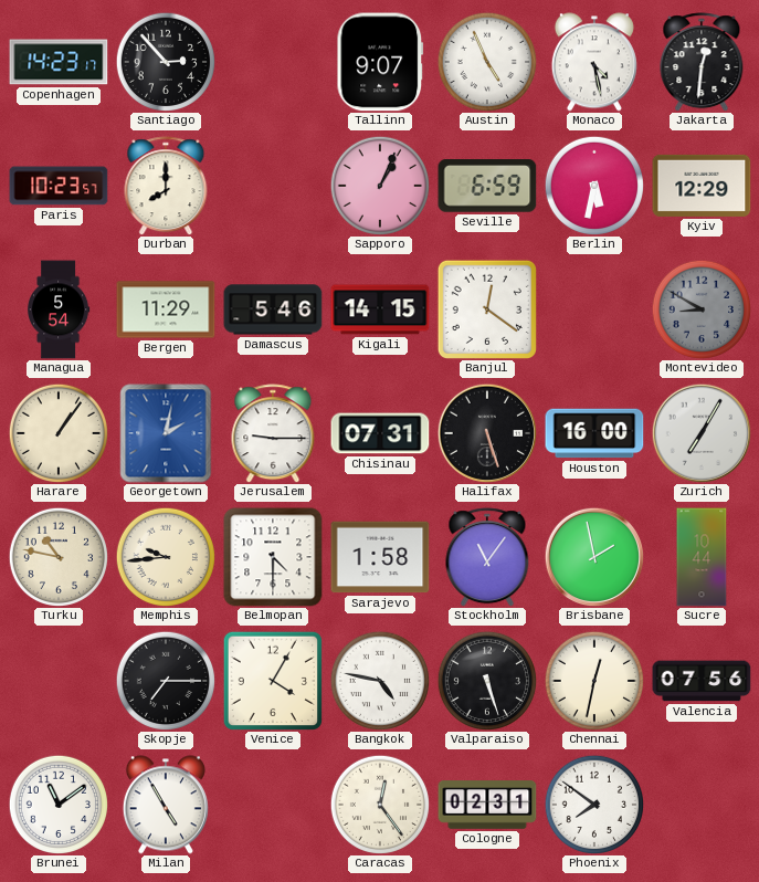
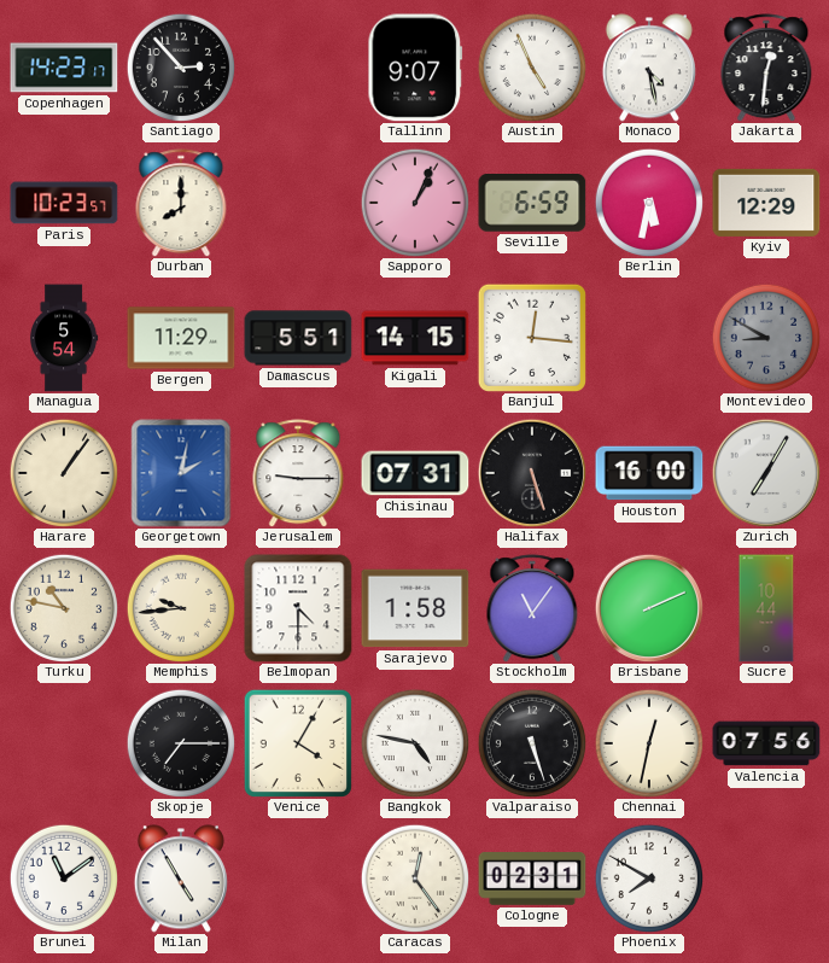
Damascus: 5:46 -> 5:51
Banjul: 12:21 -> 12:16
Brisbane: 1:58 -> 2:11
Phoenix: 7:51 -> 7:50
